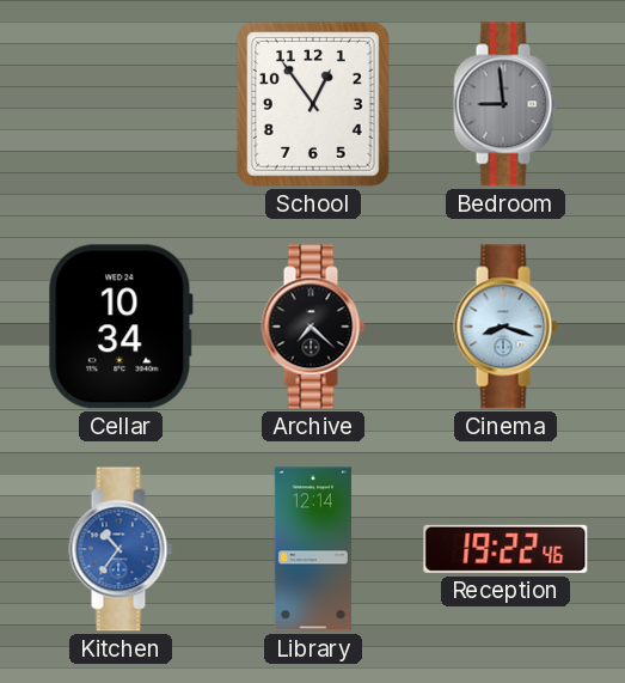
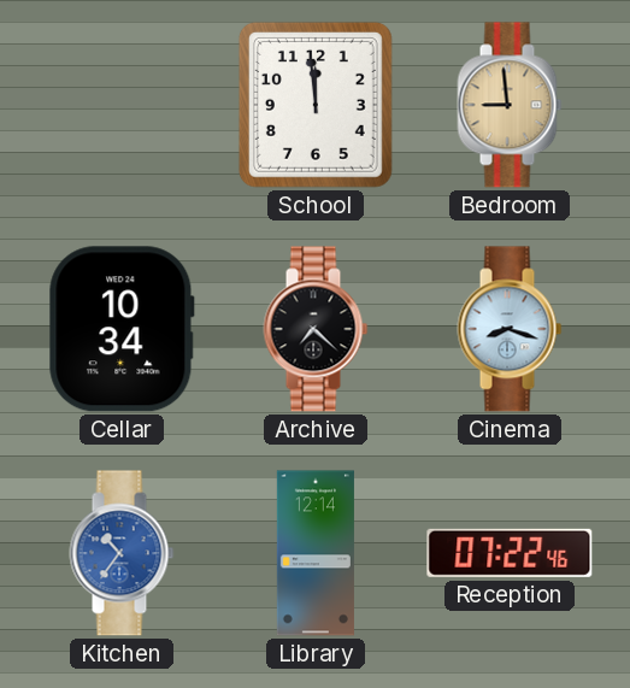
School: 12:54 -> 11:59
Bedroom dial: grey -> champagne
Reception: 19:22 -> 07:22
